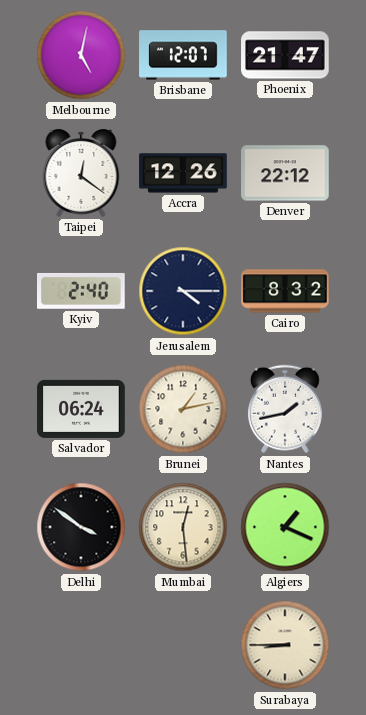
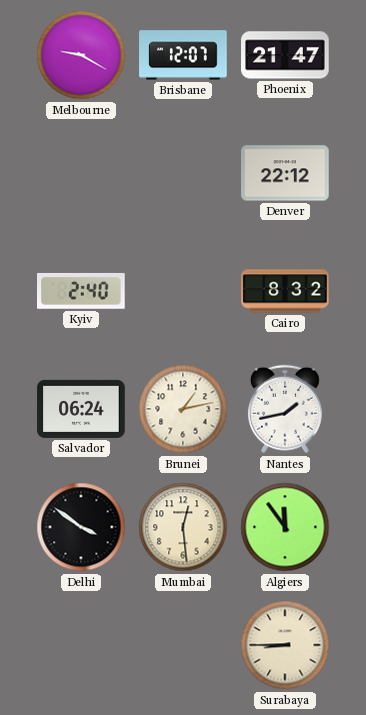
Melbourne: 5:02 -> 9:20
Taipei: 12:21 -> none
Accra: 12:26 -> none
Jerusalem: 4:15 -> none
Algiers: 1:19 -> 11:54
